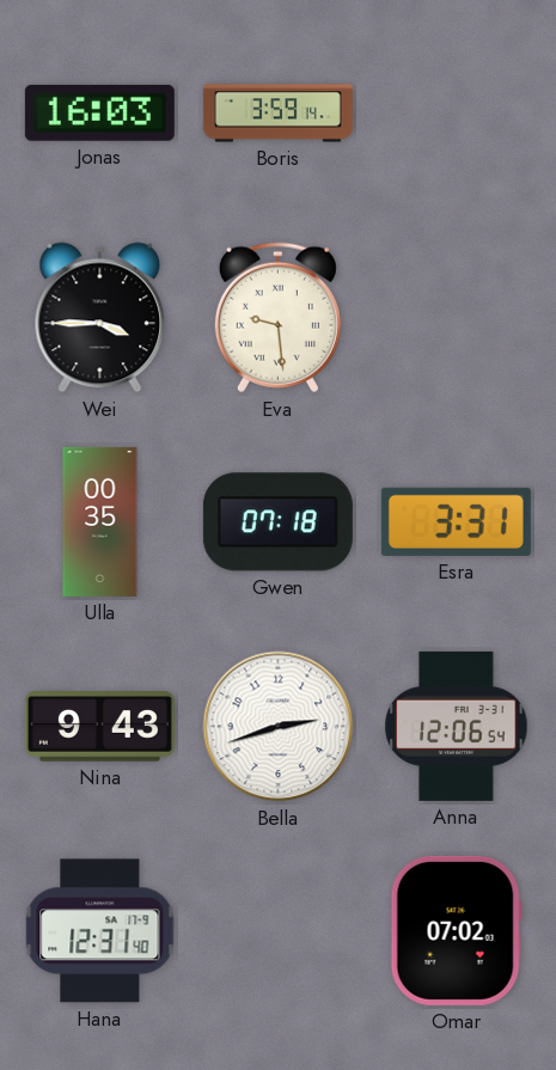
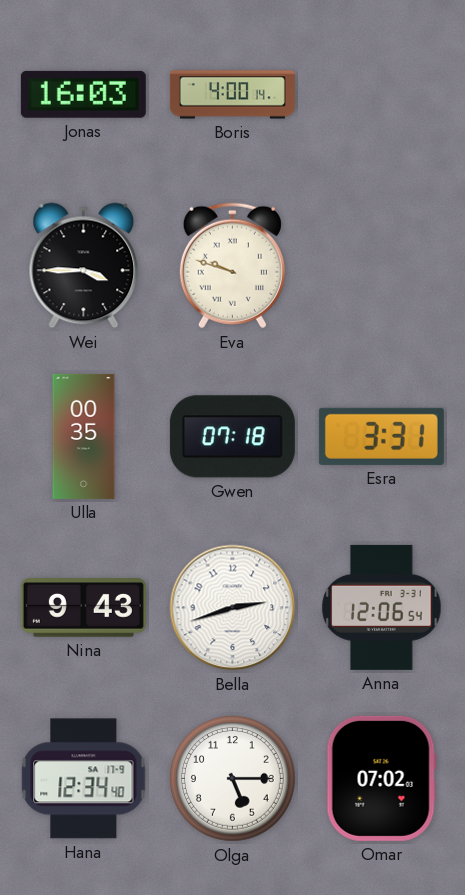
Boris: 3:59 -> 4:00
Eva: 9:29 -> 9:48
Hana: 12:31 -> 12:34
Olga: none -> 5:15
